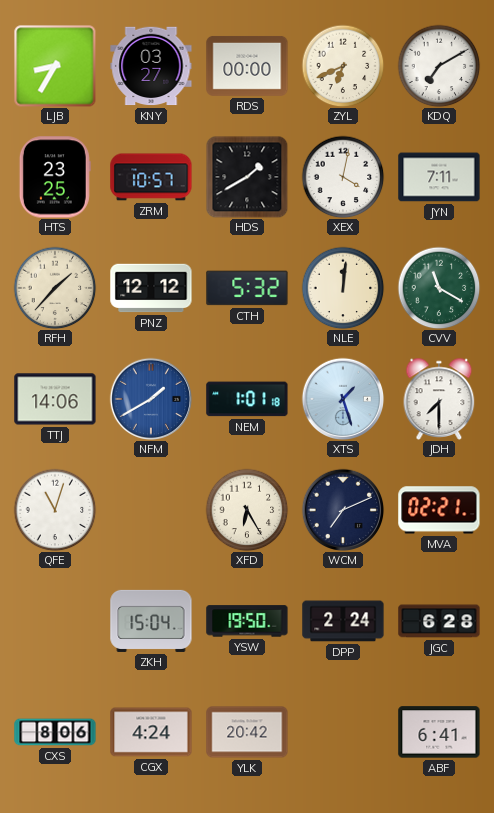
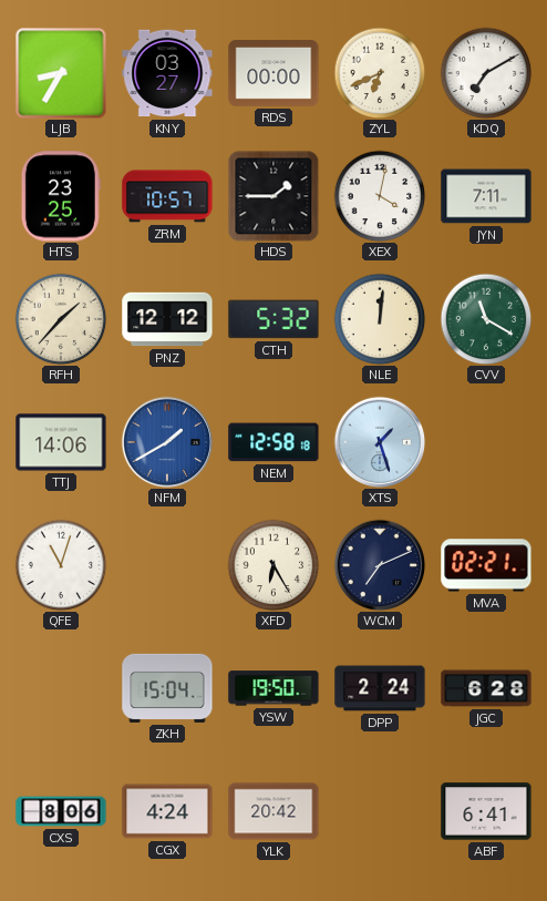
HDS: 1:40 -> 1:45
NEM: 1:01 -> 12:58
JDH: 7:30 -> none
